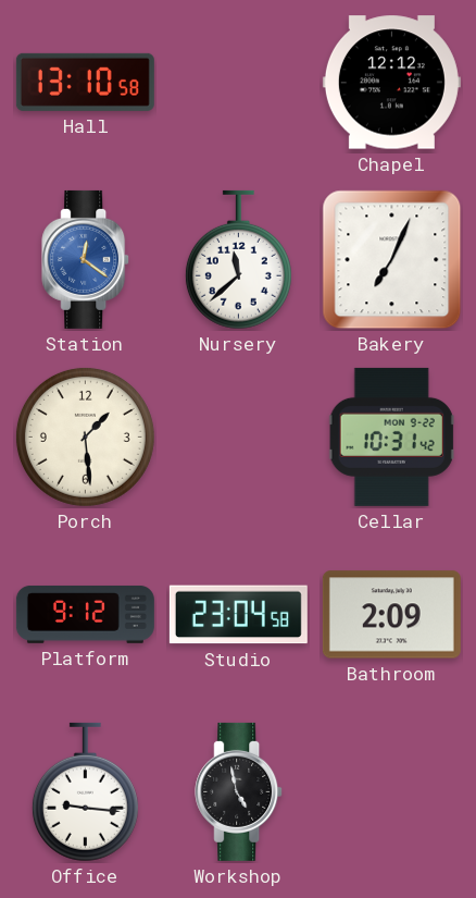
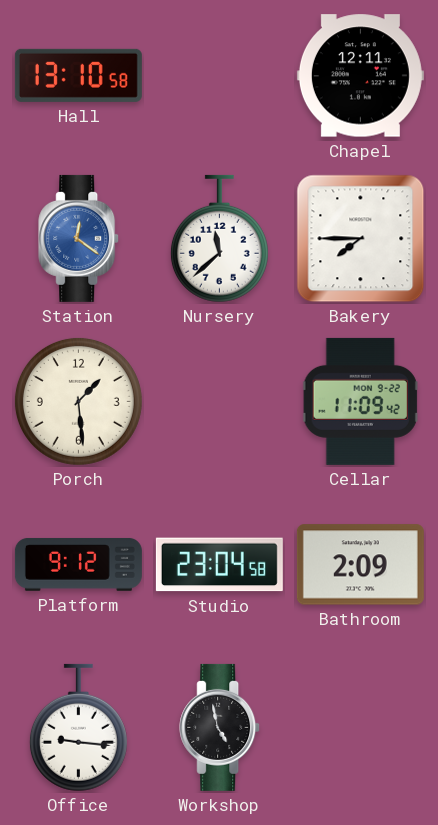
Chapel: 12:12 -> 12:11
Bakery: 7:04 -> 7:45
Cellar: 10:31 -> 11:09
